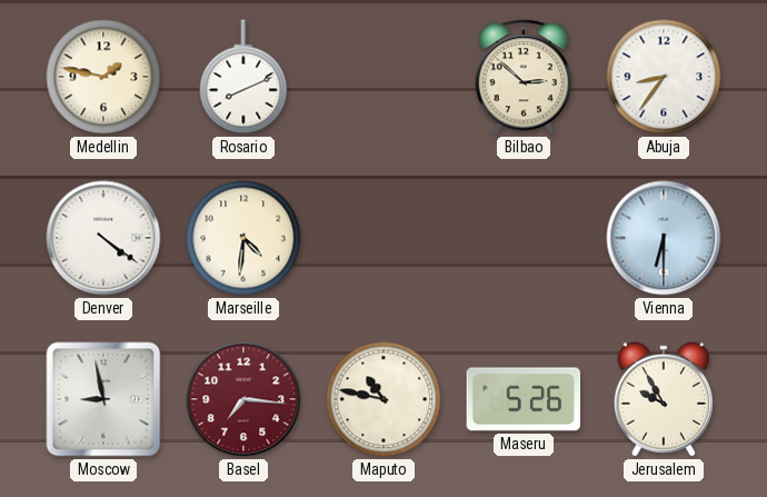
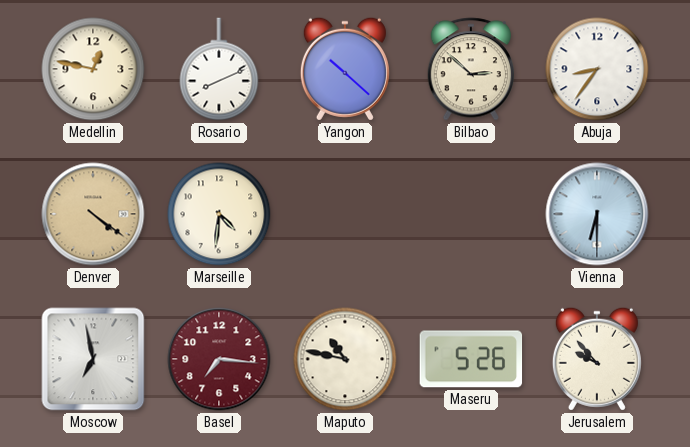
Medellin: 1:47 -> 12:47
Yangon: none -> 10:22
Denver dial: white -> champagne
Moscow: 8:58 -> 6:58
Jerusalem: 9:55 -> 9:53
